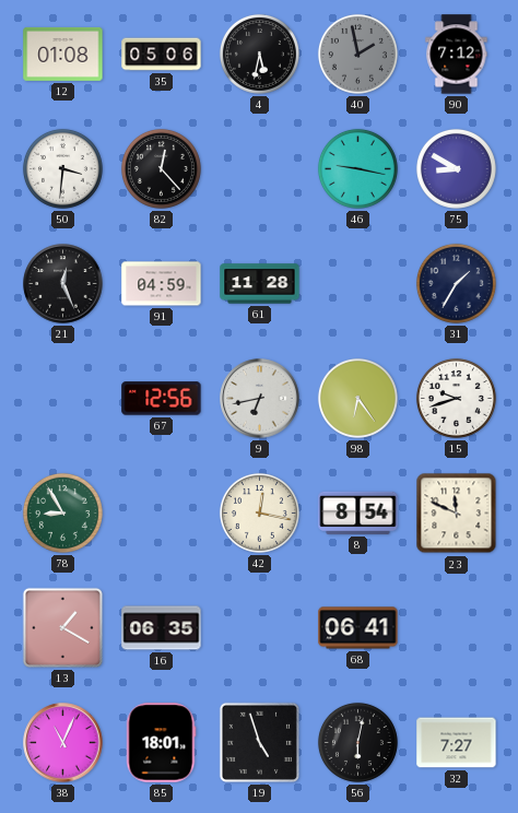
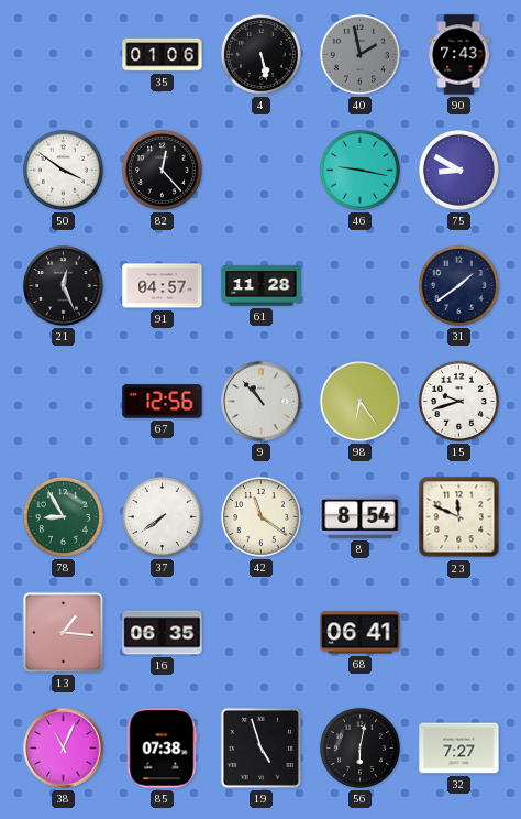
12: 01:08 -> none
35: 05:06 -> 01:06
4: 5:32 -> 5:28
90: 7:12 -> 7:43
50: 3:31 -> 3:51
91: 04:59 -> 04:57
31: 1:35 -> 1:39
9: 6:43 -> 10:53
37: none -> 7:39
42: 12:17 -> 11:21
13: 1:20 -> 1:16
85: 18:01 -> 07:38
